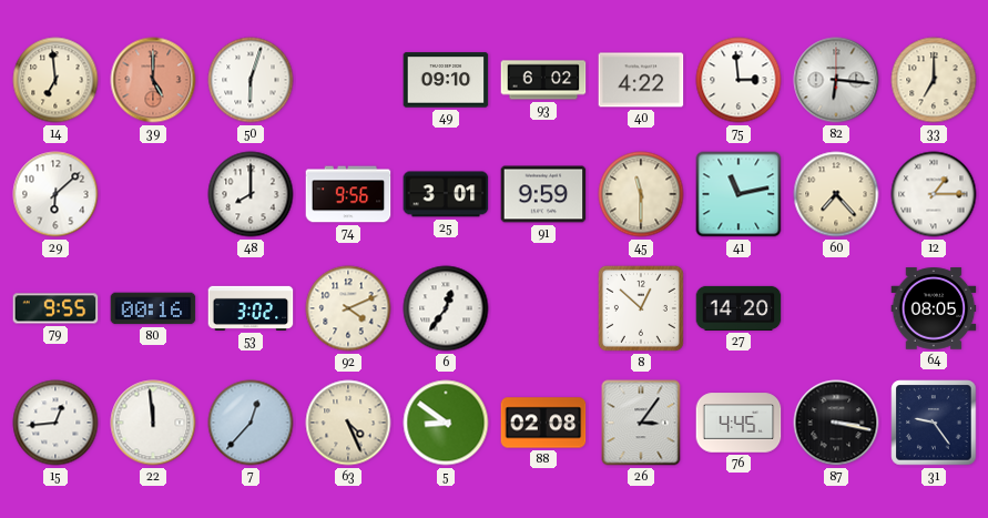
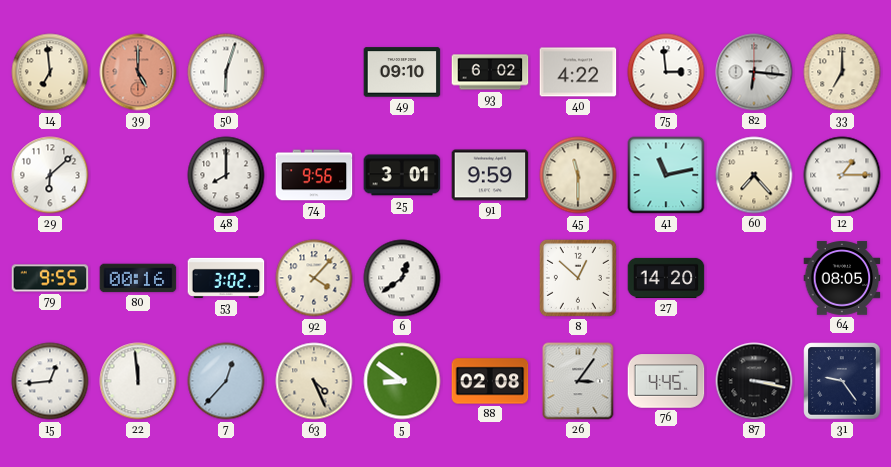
92: 4:11 -> 4:07
6: 12:36 -> 12:39
